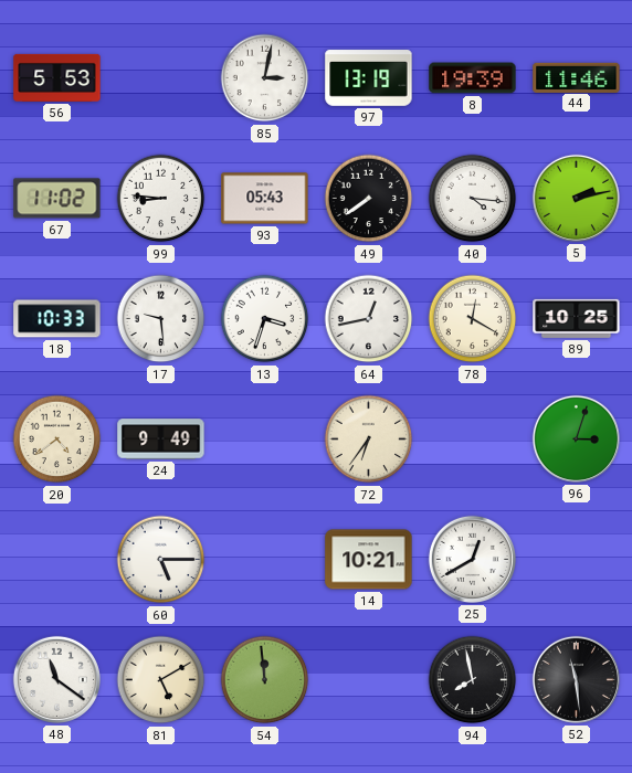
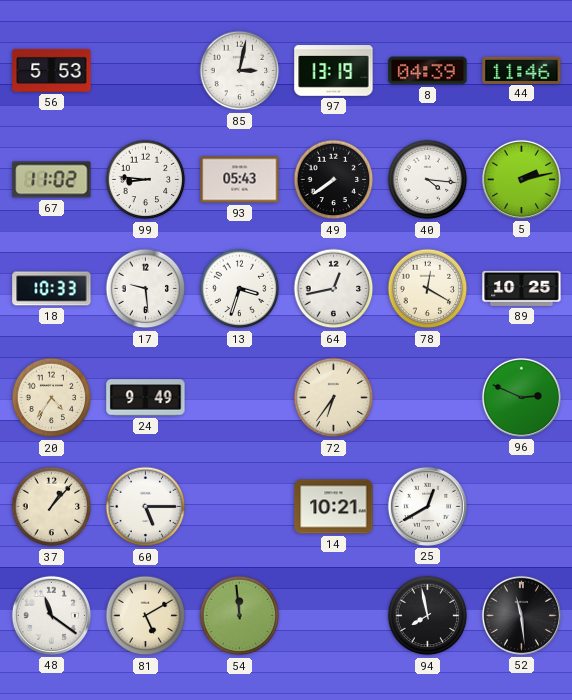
8: 19:39 -> 04:39
20: 4:39 -> 4:36
96: 3:03 -> 2:49
37: none -> 1:07
